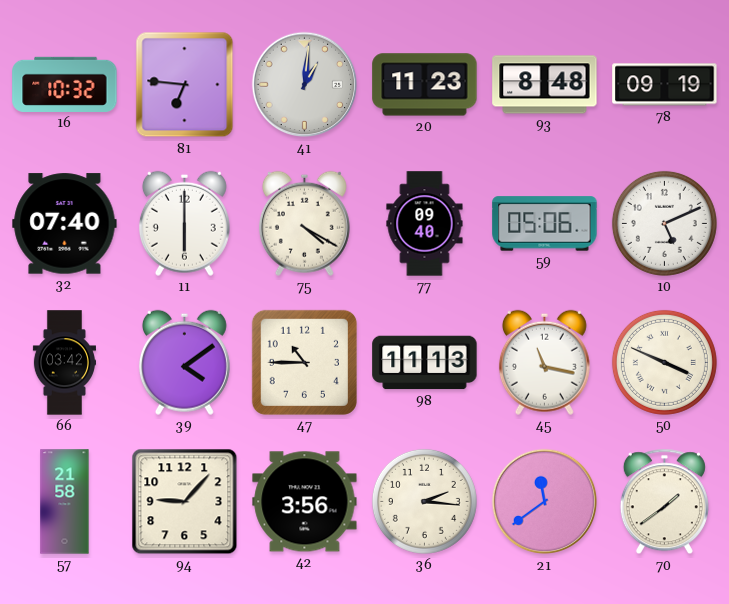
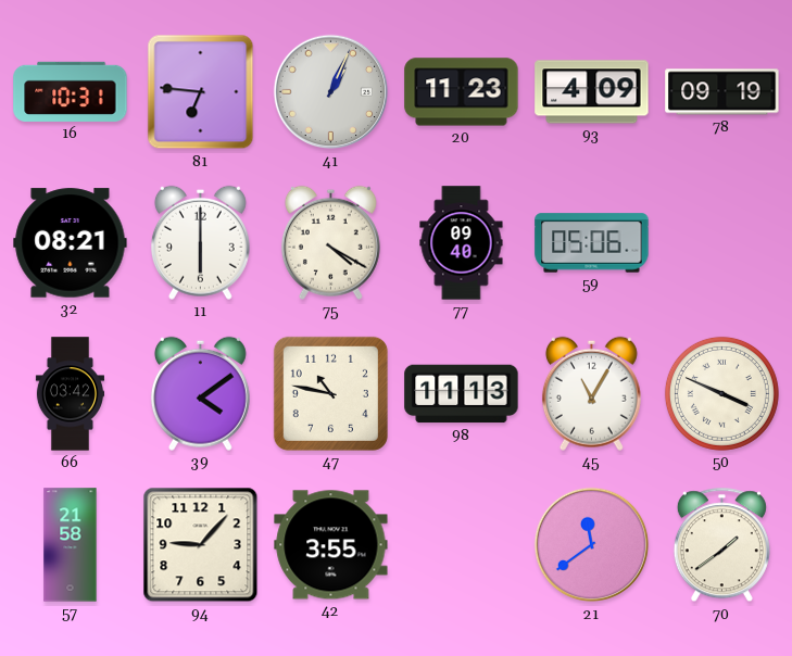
16: 10:32 -> 10:31
41: 1:01 -> 1:04
93: 8:48 -> 4:09
32: 07:40 -> 08:21
10: 5:11 -> none
47: 10:45 -> 10:47
45: 11:17 -> 11:05
42: 3:56 -> 3:55
36: 2:16 -> none
